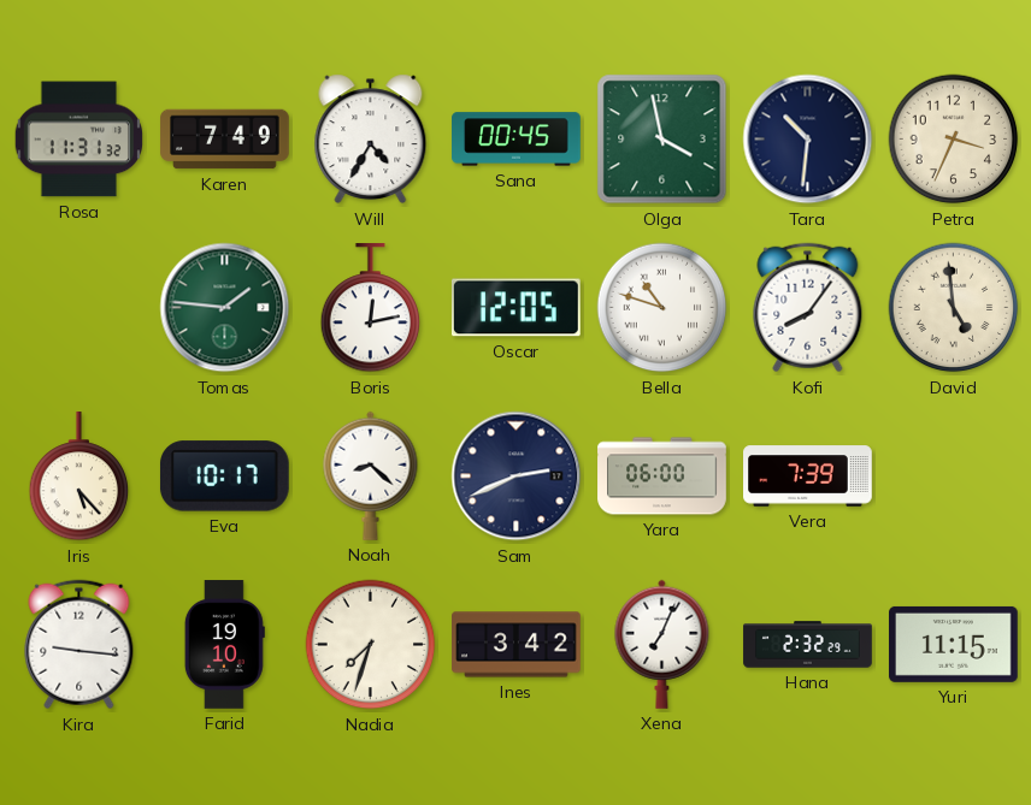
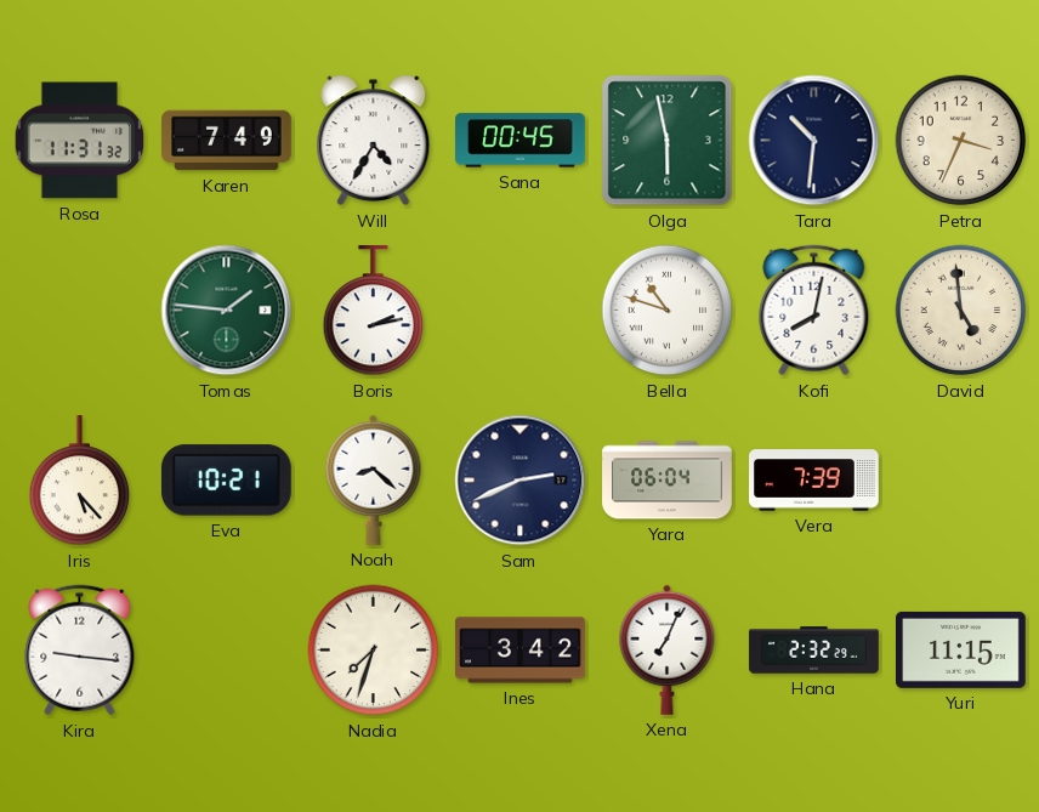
Olga: 3:58 -> 5:58
Boris: 12:13 -> 2:13
Oscar: 12:05 -> none
Kofi: 8:06 -> 8:02
Eva: 10:17 -> 10:21
Yara: 06:00 -> 06:04
Farid: 19:10 -> none
